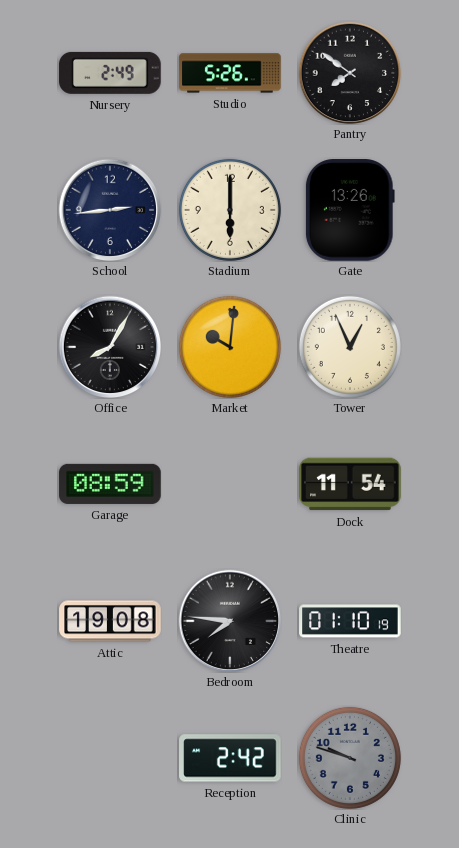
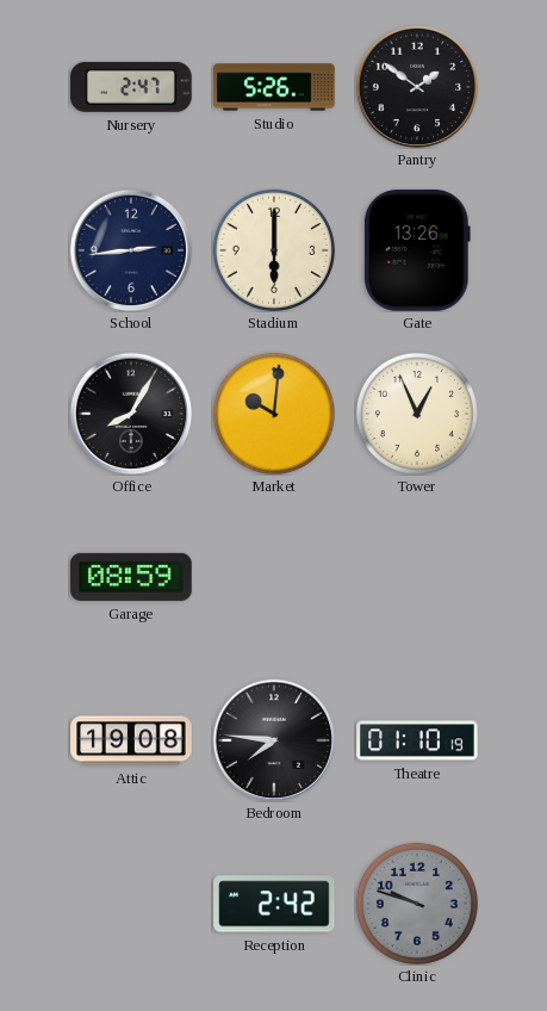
Nursery: 2:49 -> 2:47
Pantry: 7:51 -> 1:51
Dock: 11:54 -> none
